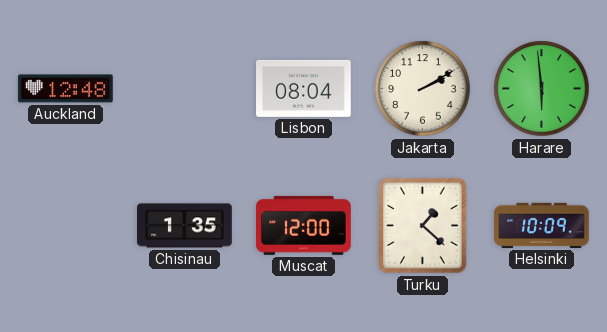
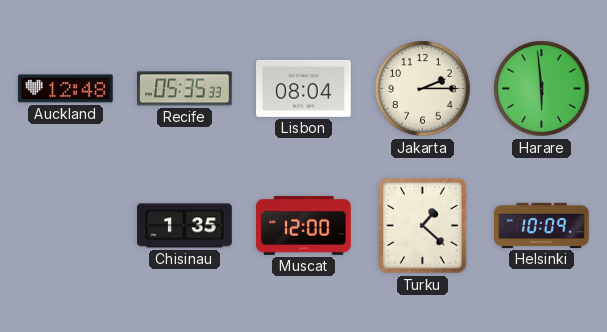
Recife: none -> 05:35
Jakarta: 2:10 -> 2:15
